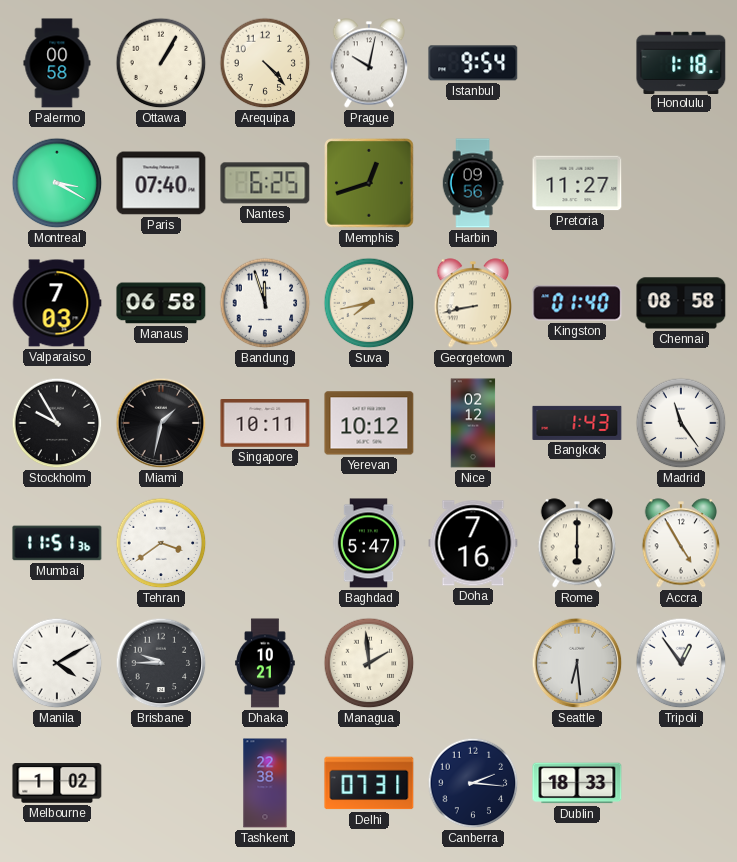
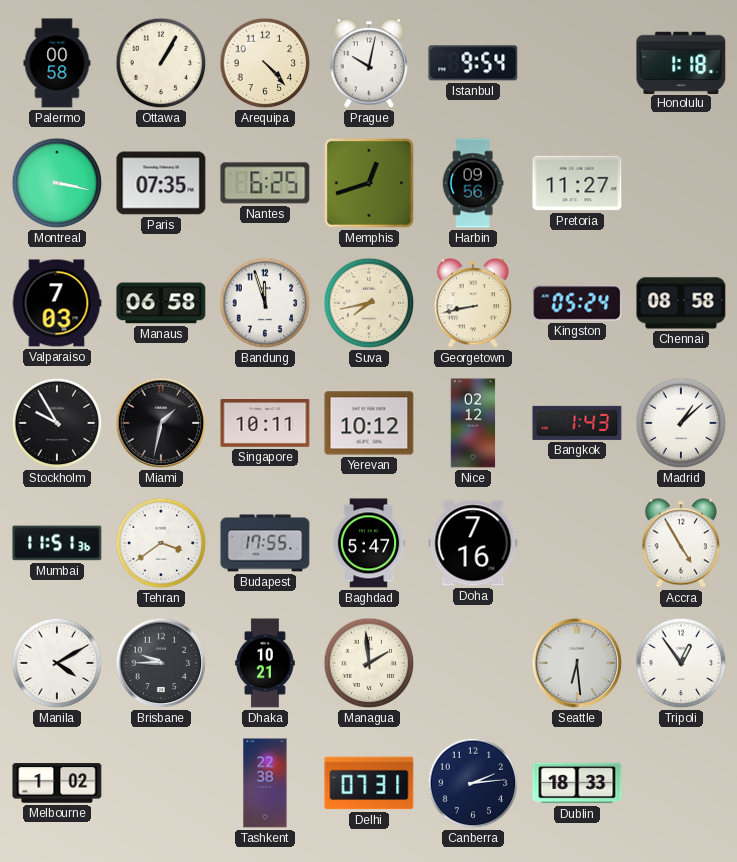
Montreal: 3:20 -> 3:17
Paris: 07:40 -> 07:35
Kingston: 01:40 -> 05:24
Madrid: 11:24 -> 1:08
Budapest: none -> 17:55
Rome: 6:00 -> none
Canberra: 2:16 -> 2:14
